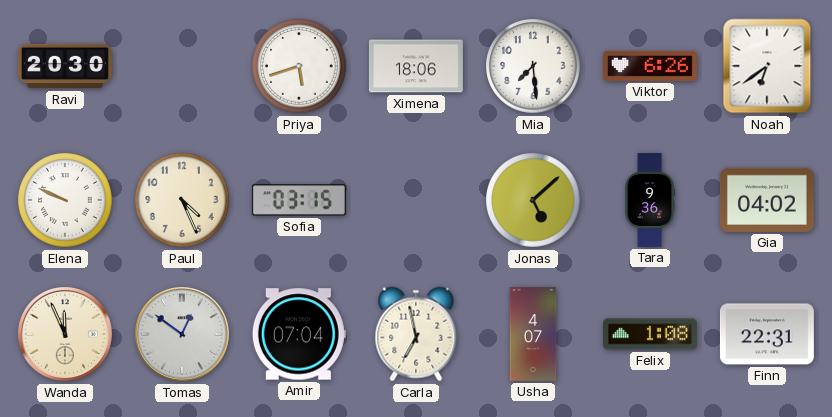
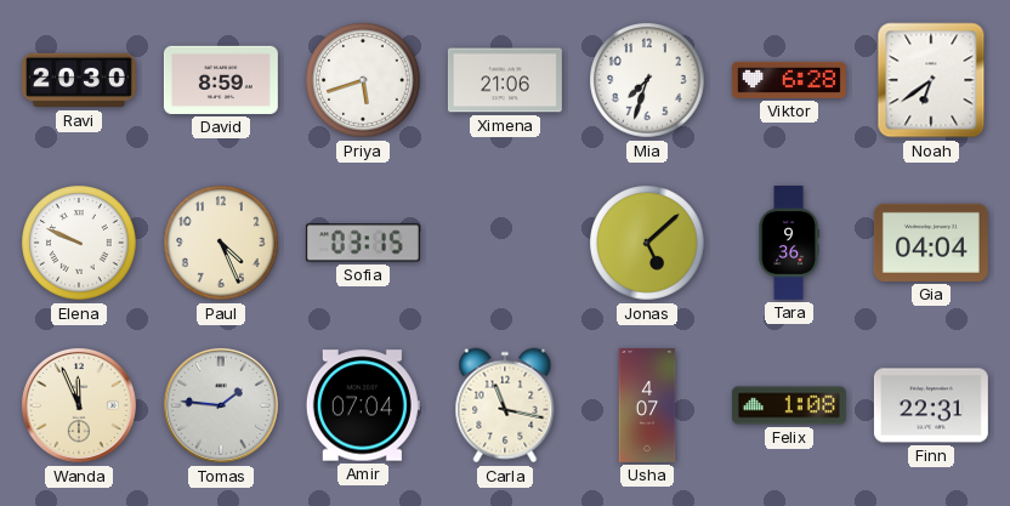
David: none -> 8:59
Ximena: 18:06 -> 21:06
Mia: 7:29 -> 7:33
Viktor: 6:26 -> 6:28
Gia: 04:02 -> 04:04
Tomas: 12:51 -> 1:46
Carla: 6:58 -> 11:17
